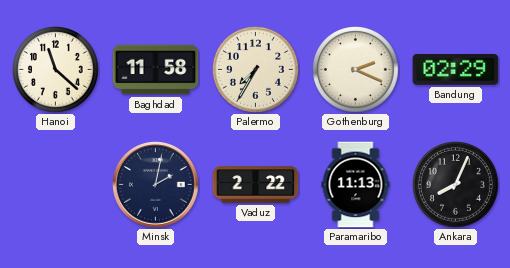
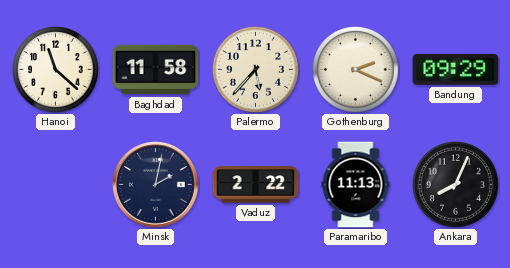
Palermo: 7:35 -> 5:37
Bandung: 02:29 -> 09:29
